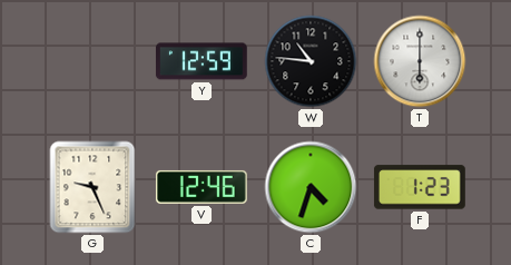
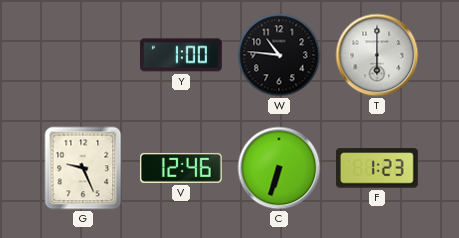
Y: 12:59 -> 1:00
C: 4:33 -> 6:33
